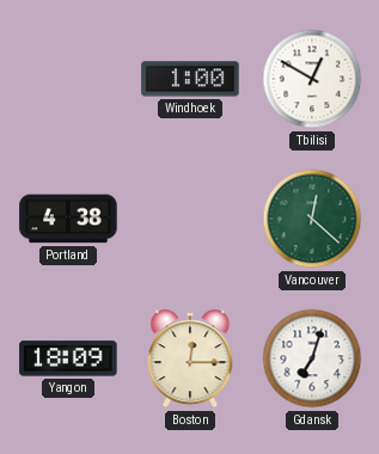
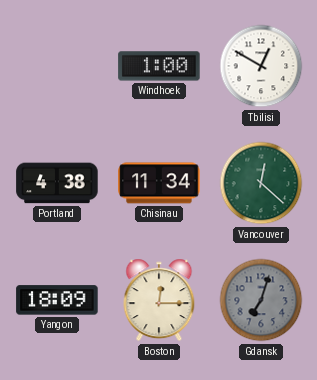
Chisinau: none -> 11:34
Gdansk dial: white -> grey
